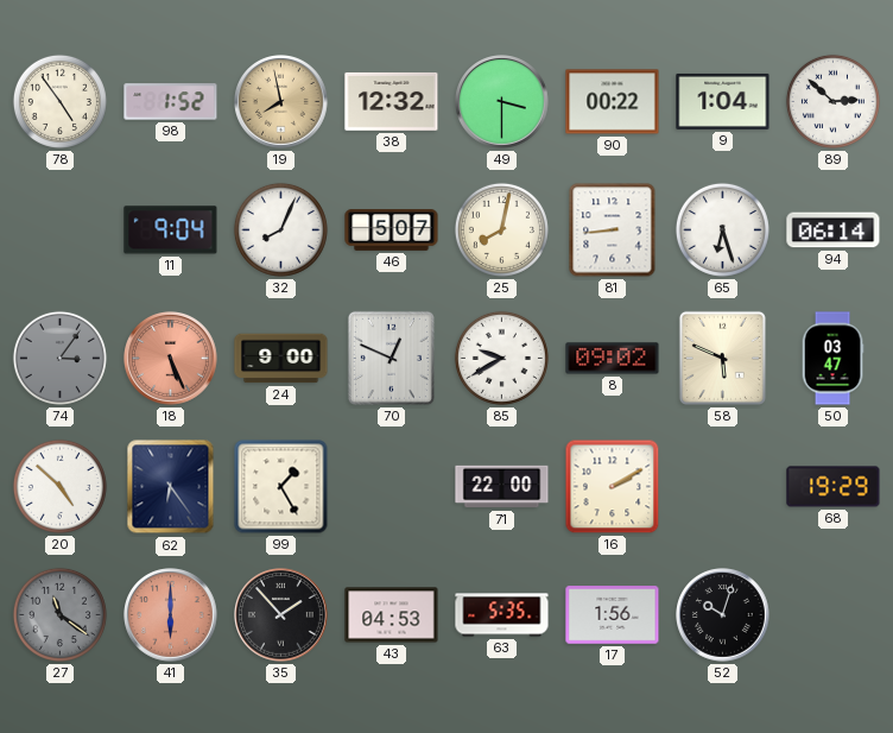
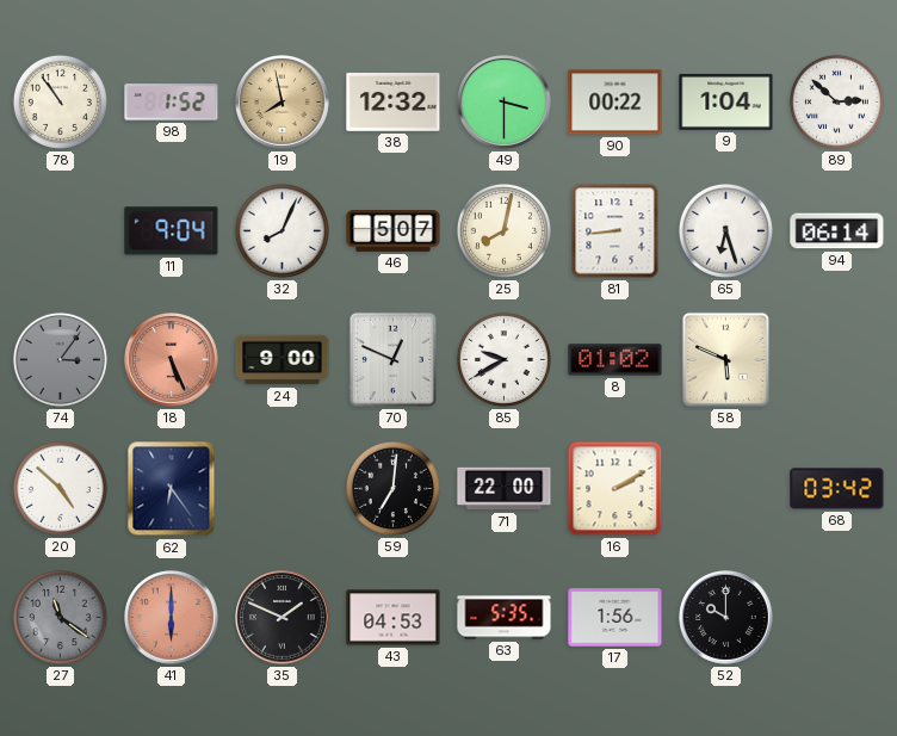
78: 4:54 -> 10:54
8: 09:02 -> 01:02
50: 03:47 -> none
99: 1:25 -> none
59: none -> 7:01
68: 19:29 -> 03:42
35: 1:53 -> 1:49
52: 10:03 -> 10:00
